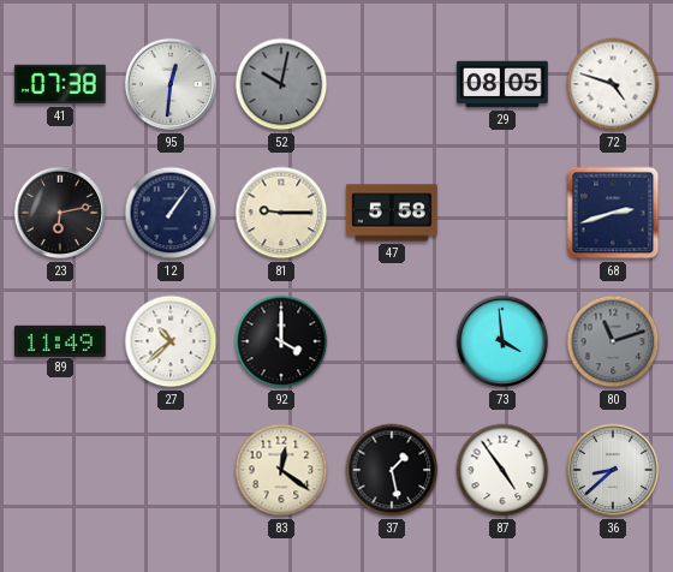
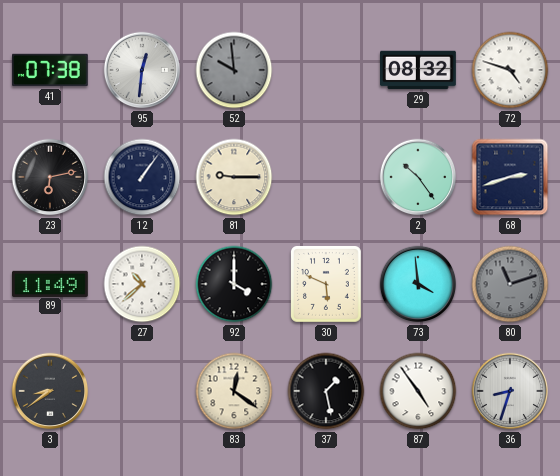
52: 10:02 -> 9:59
29: 08:05 -> 08:32
47: 5:58 -> none
2: none -> 10:24
30: none -> 5:49
3: none -> 8:39
36: 8:38 -> 8:33
